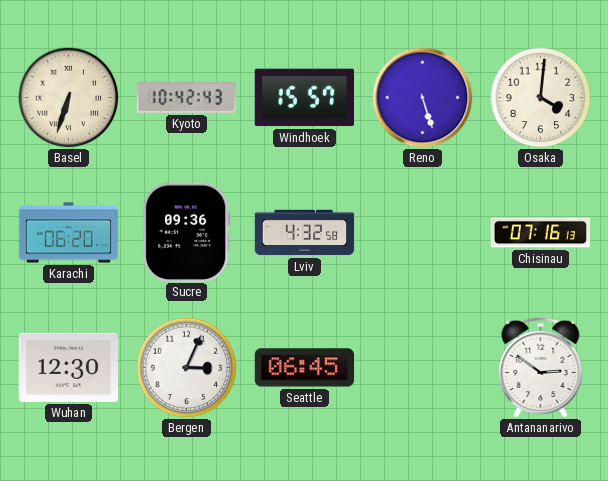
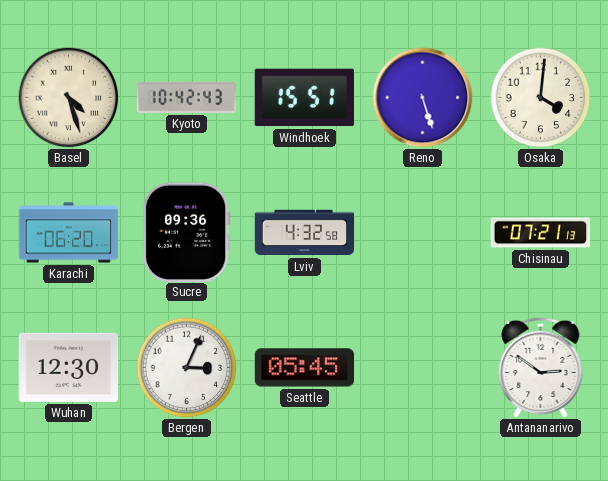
Basel: 6:33 -> 4:27
Windhoek: 15:57 -> 15:51
Chisinau: 07:16 -> 07:21
Seattle: 06:45 -> 05:45
